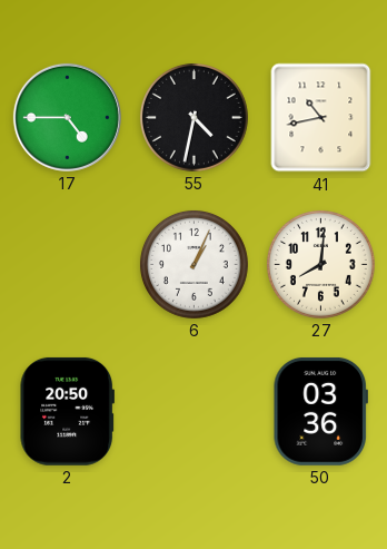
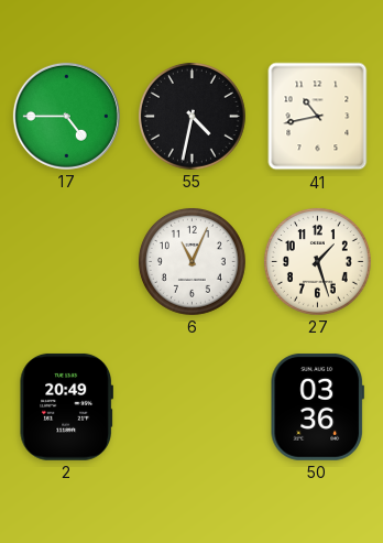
6: 1:04 -> 11:04
27: 8:01 -> 1:27
2: 20:50 -> 20:49
